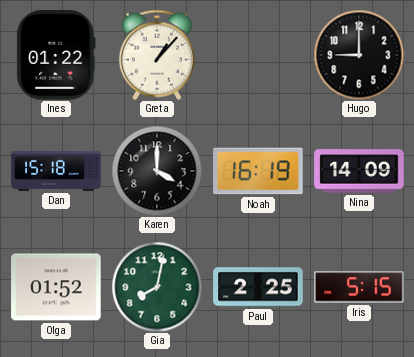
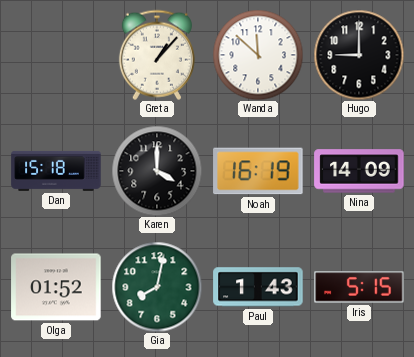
Ines: 01:22 -> none
Wanda: none -> 11:52
Paul: 2:25 -> 1:43
